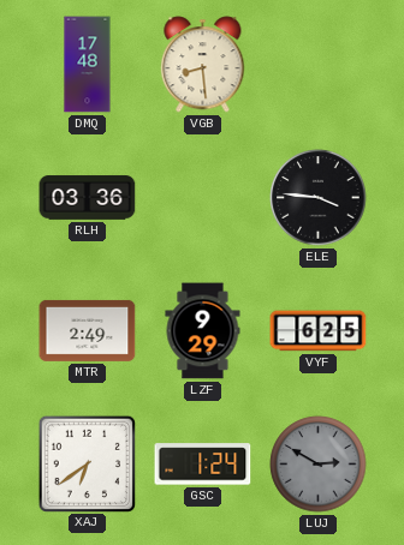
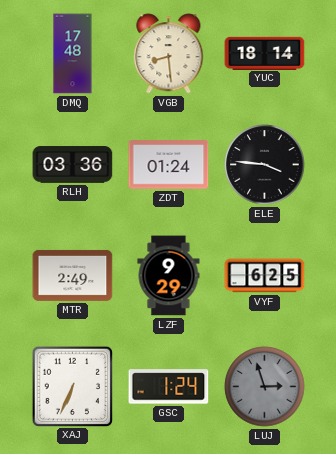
YUC: none -> 18:14
ZDT: none -> 01:24
XAJ: 6:39 -> 6:34
LUJ: 2:50 -> 2:57
